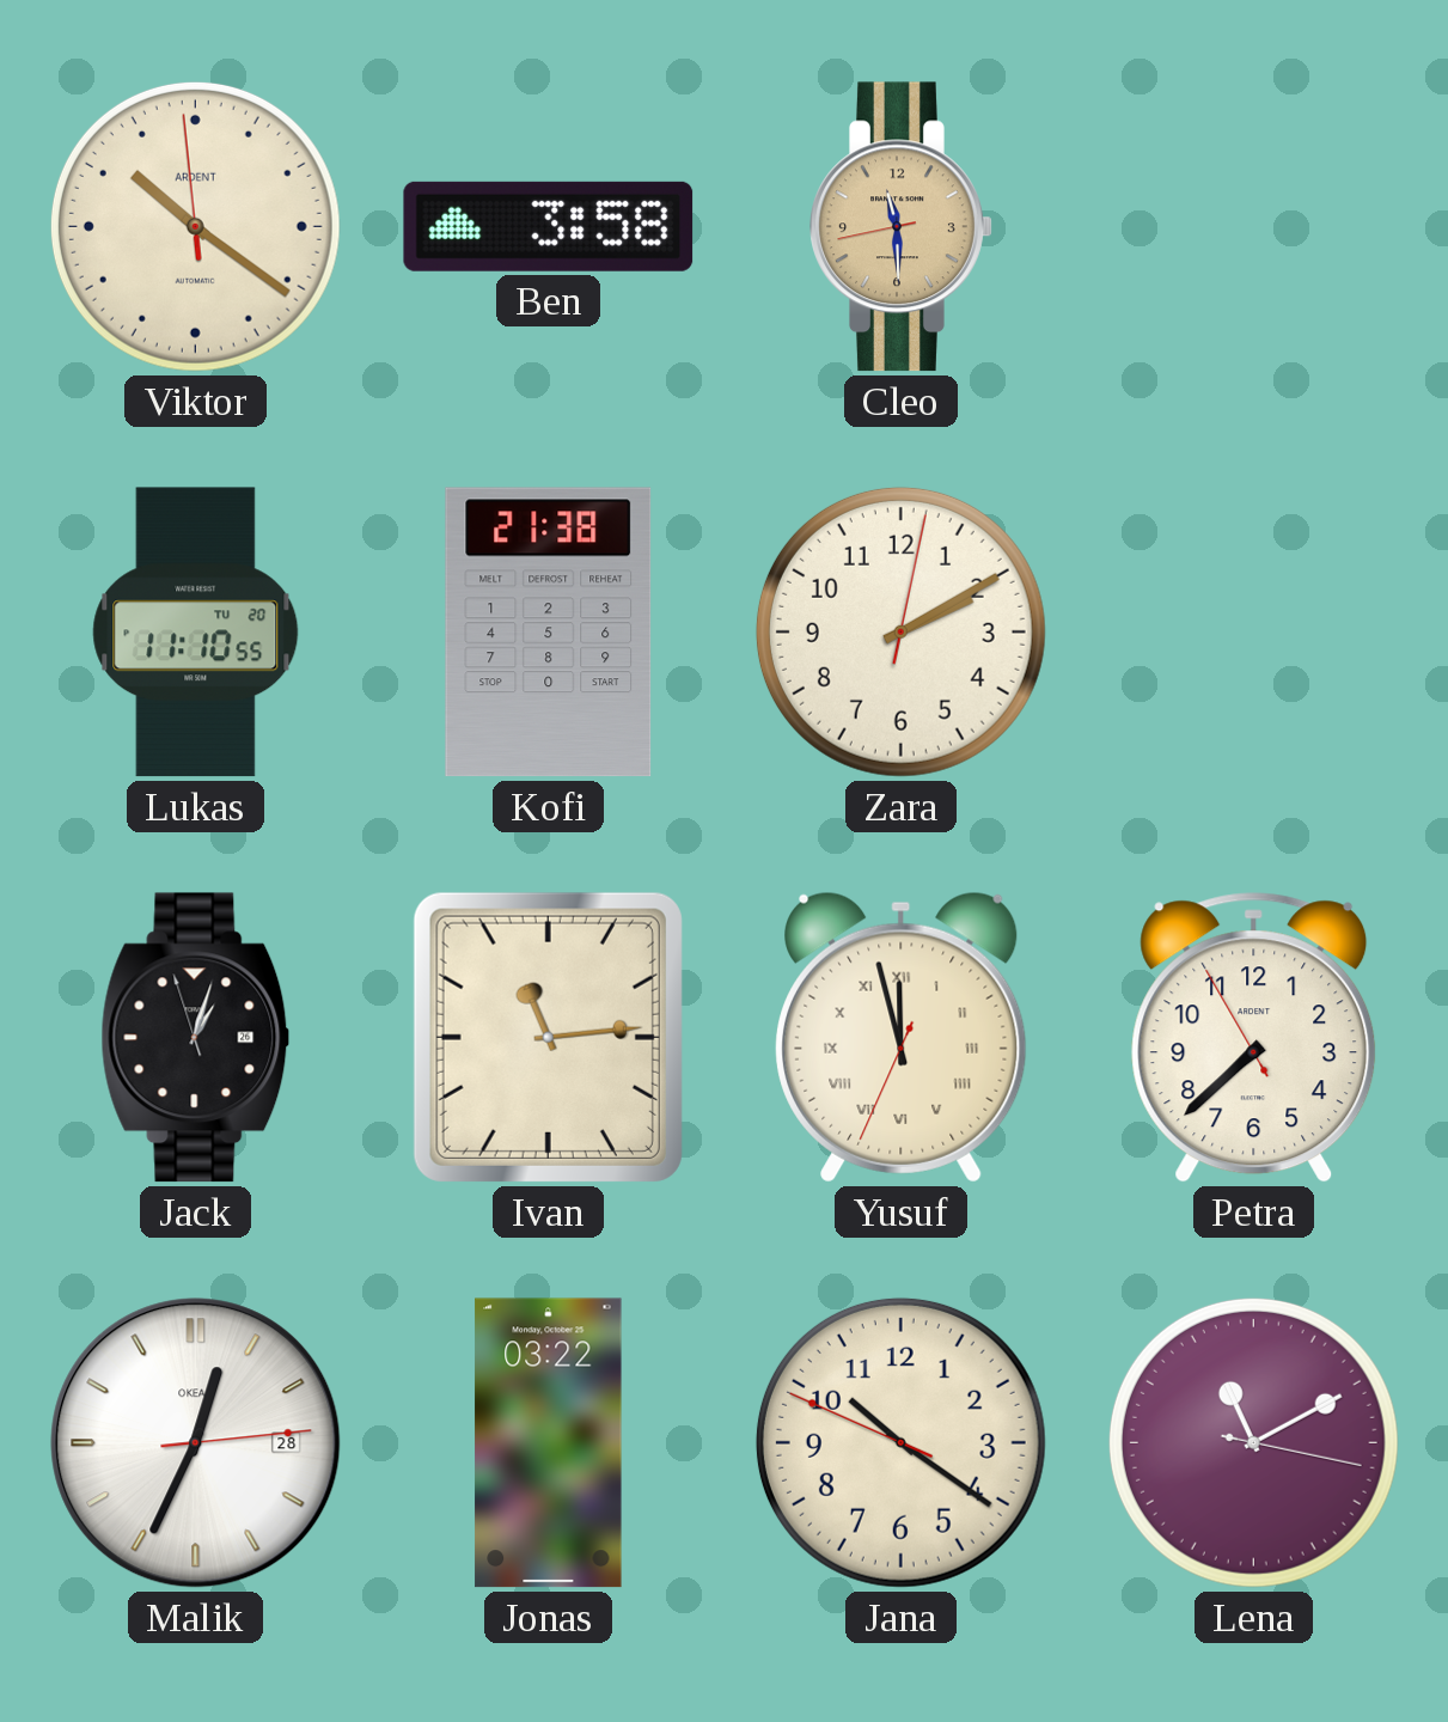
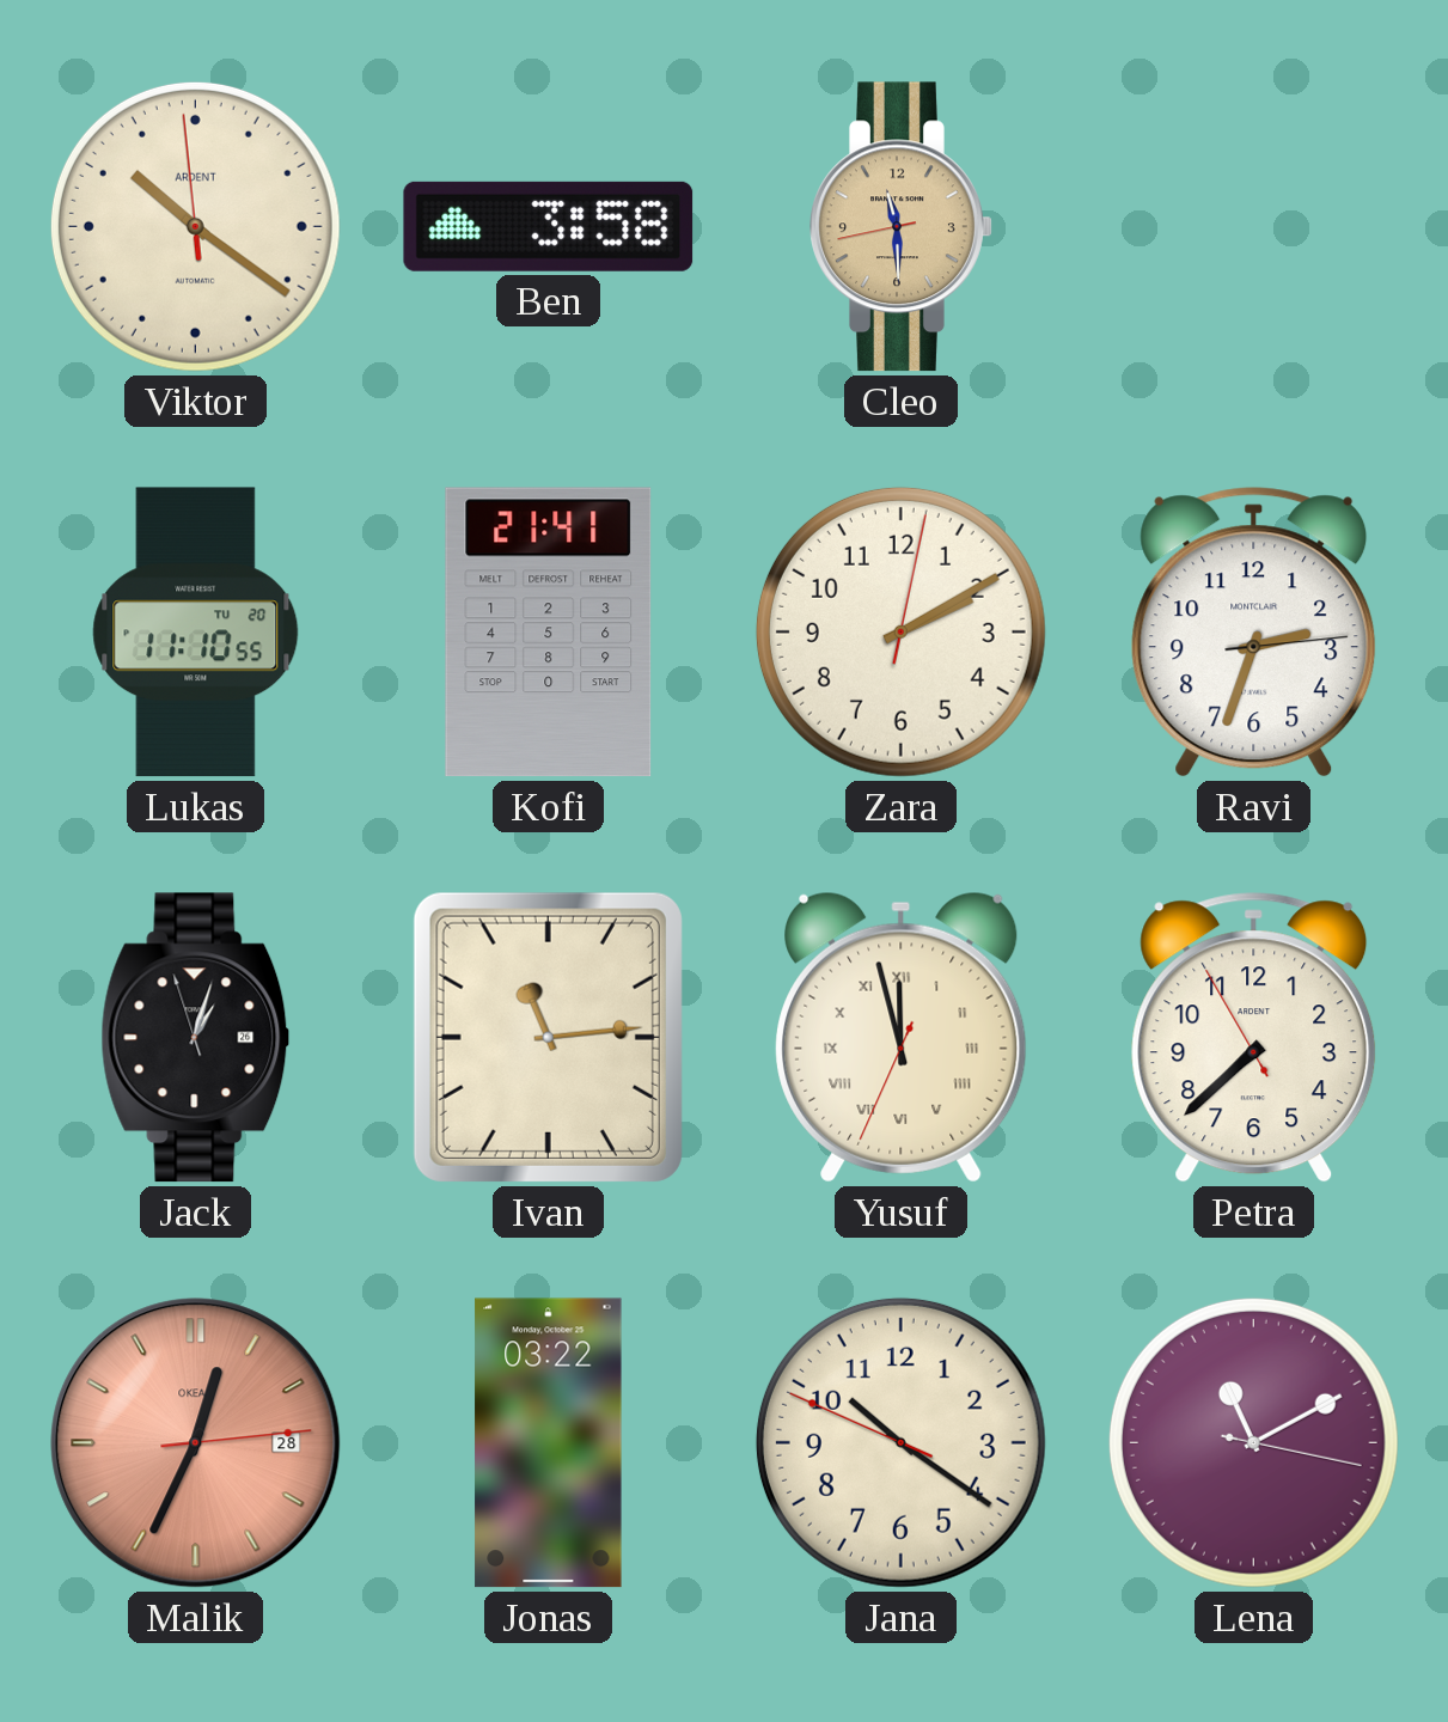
Kofi: 21:38 -> 21:41
Ravi: none -> 2:33
Malik dial: white -> salmon
